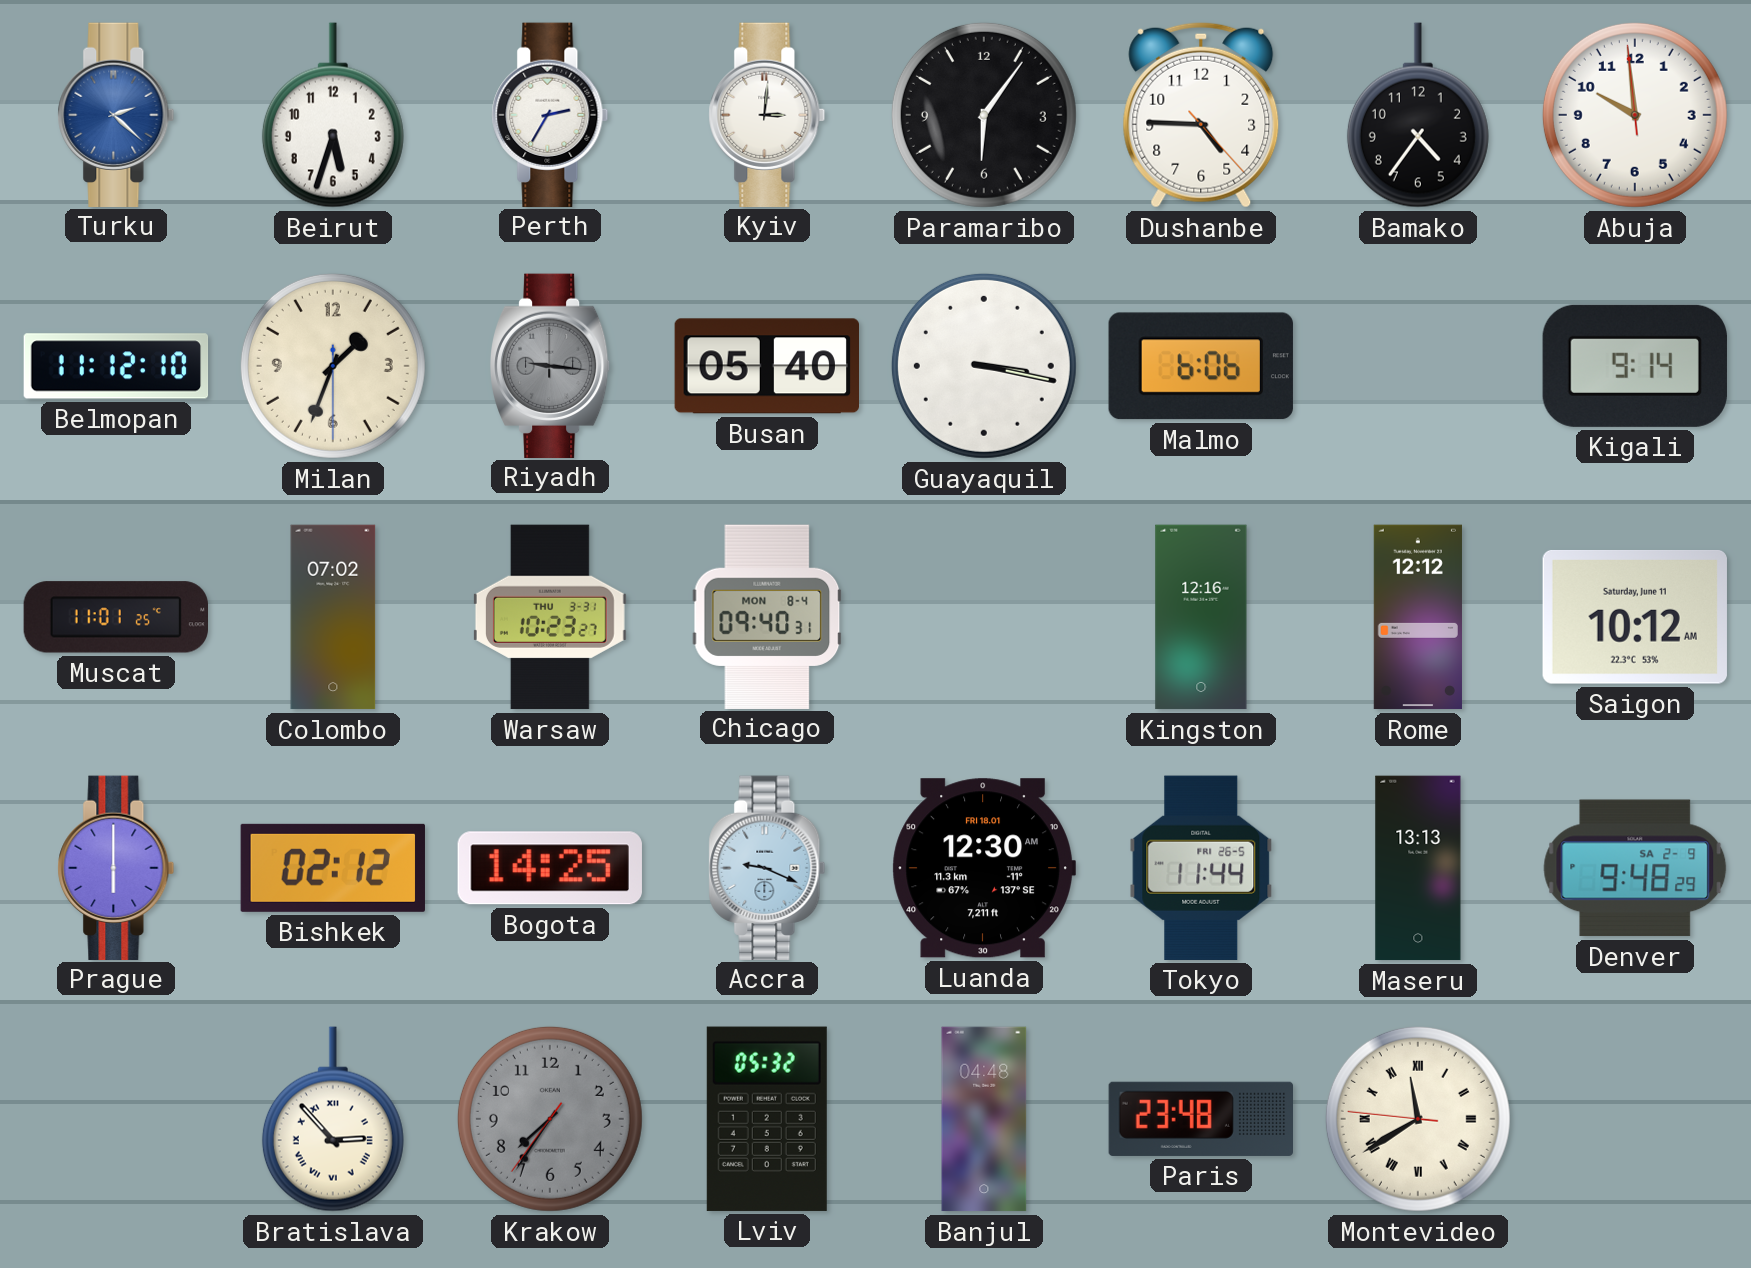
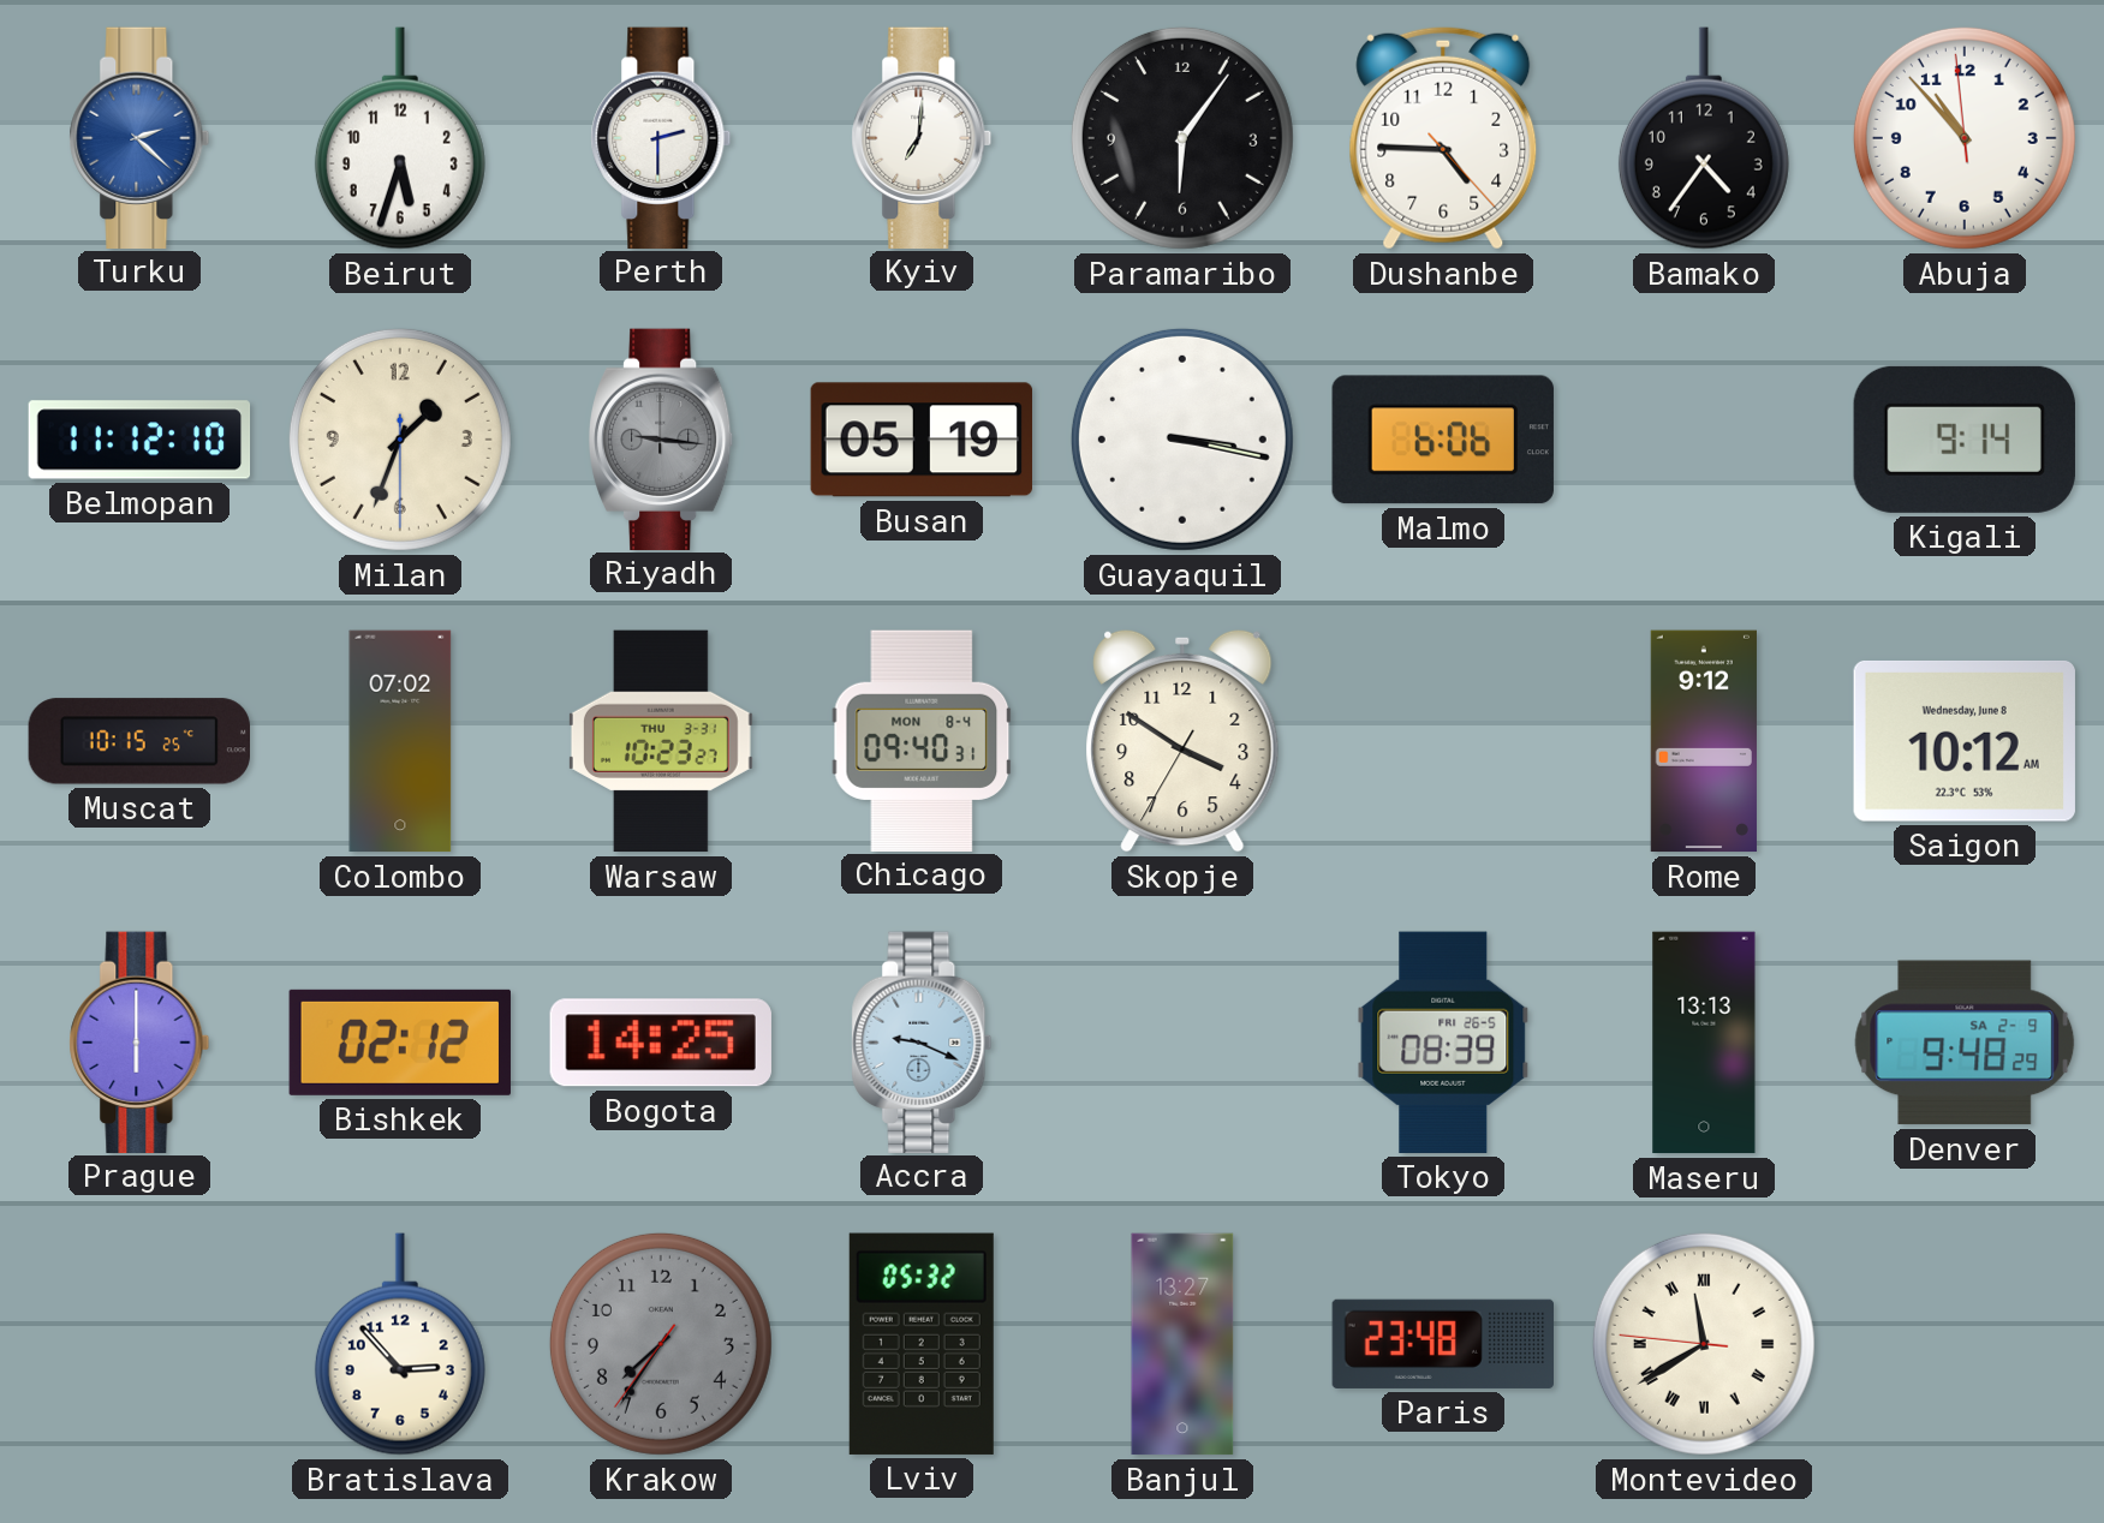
Perth: 2:35 -> 2:30
Kyiv: 3:01 -> 7:01
Abuja: 9:58 -> 10:52
Busan: 05:40 -> 05:19
Muscat: 11:01 -> 10:15
Skopje: none -> 3:50
Kingston: 12:16 -> none
Rome: 12:12 -> 9:12
Saigon date: Saturday, June 11 -> Wednesday, June 8
Luanda: 12:30 -> none
Tokyo: 11:44 -> 08:39
Bratislava numerals: Roman -> Arabic
Banjul: 04:48 -> 13:27
